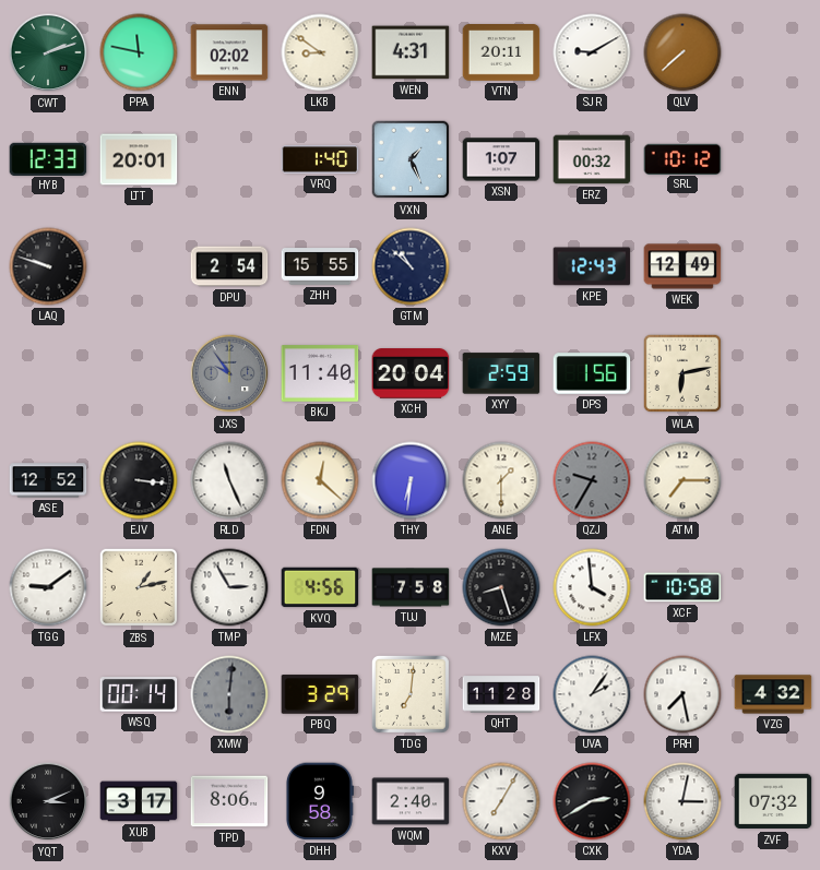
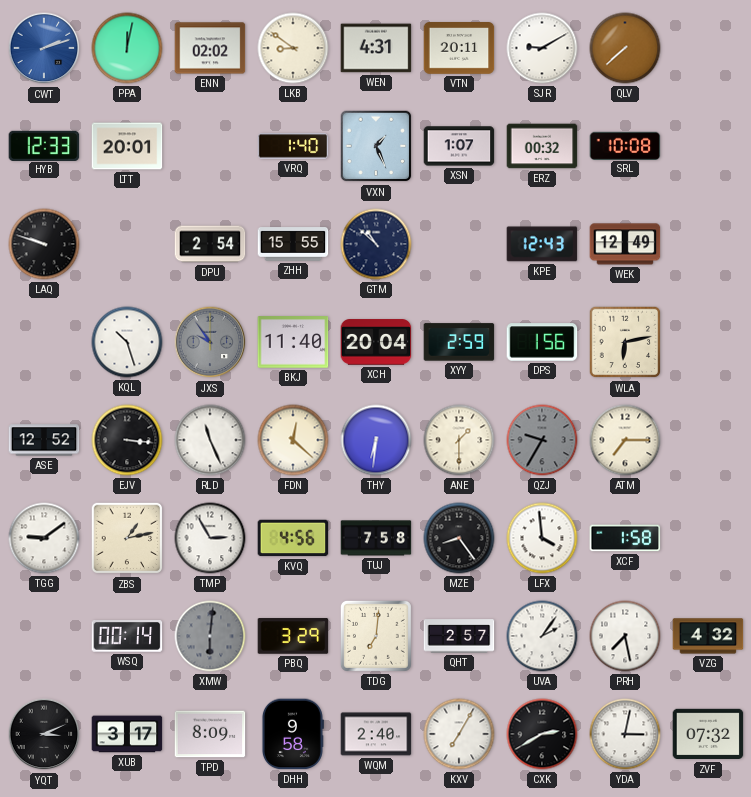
CWT dial: green -> blue
PPA: 11:47 -> 12:02
SRL: 10:12 -> 10:08
KQL: none -> 10:27
MZE: 8:27 -> 8:24
XCF: 10:58 -> 1:58
QHT: 11:28 -> 2:57
TPD: 8:06 -> 8:09
